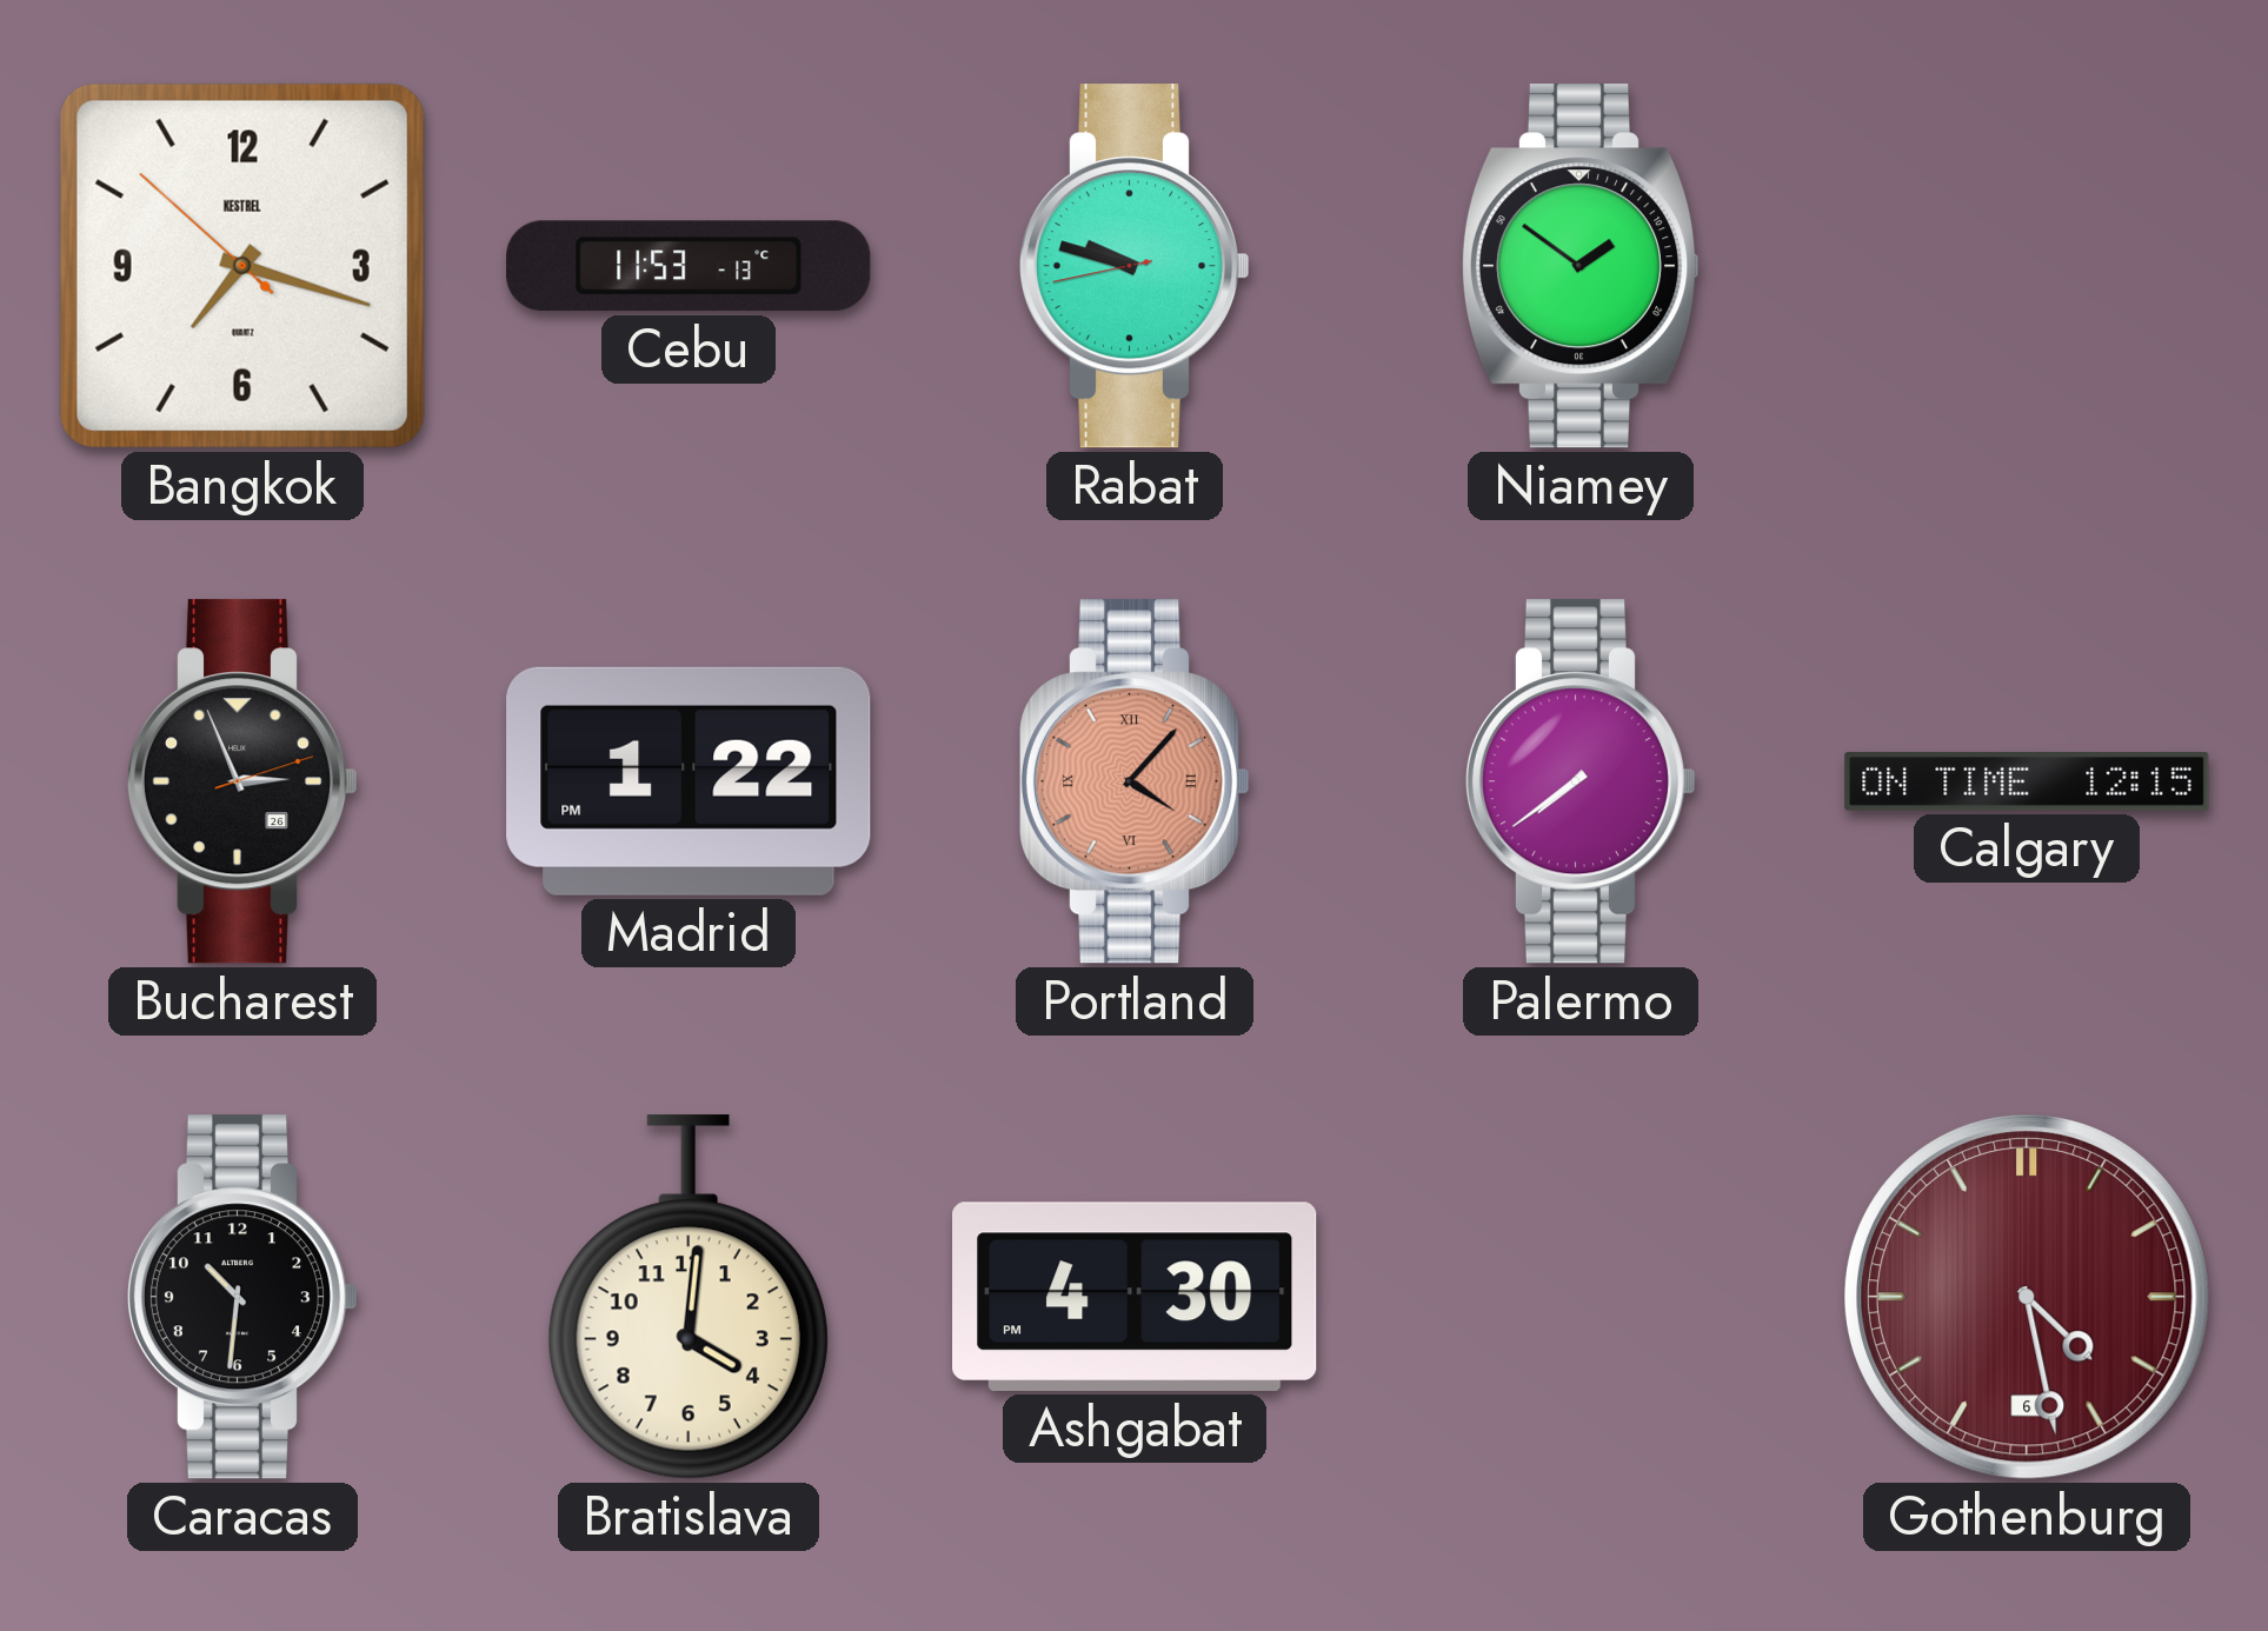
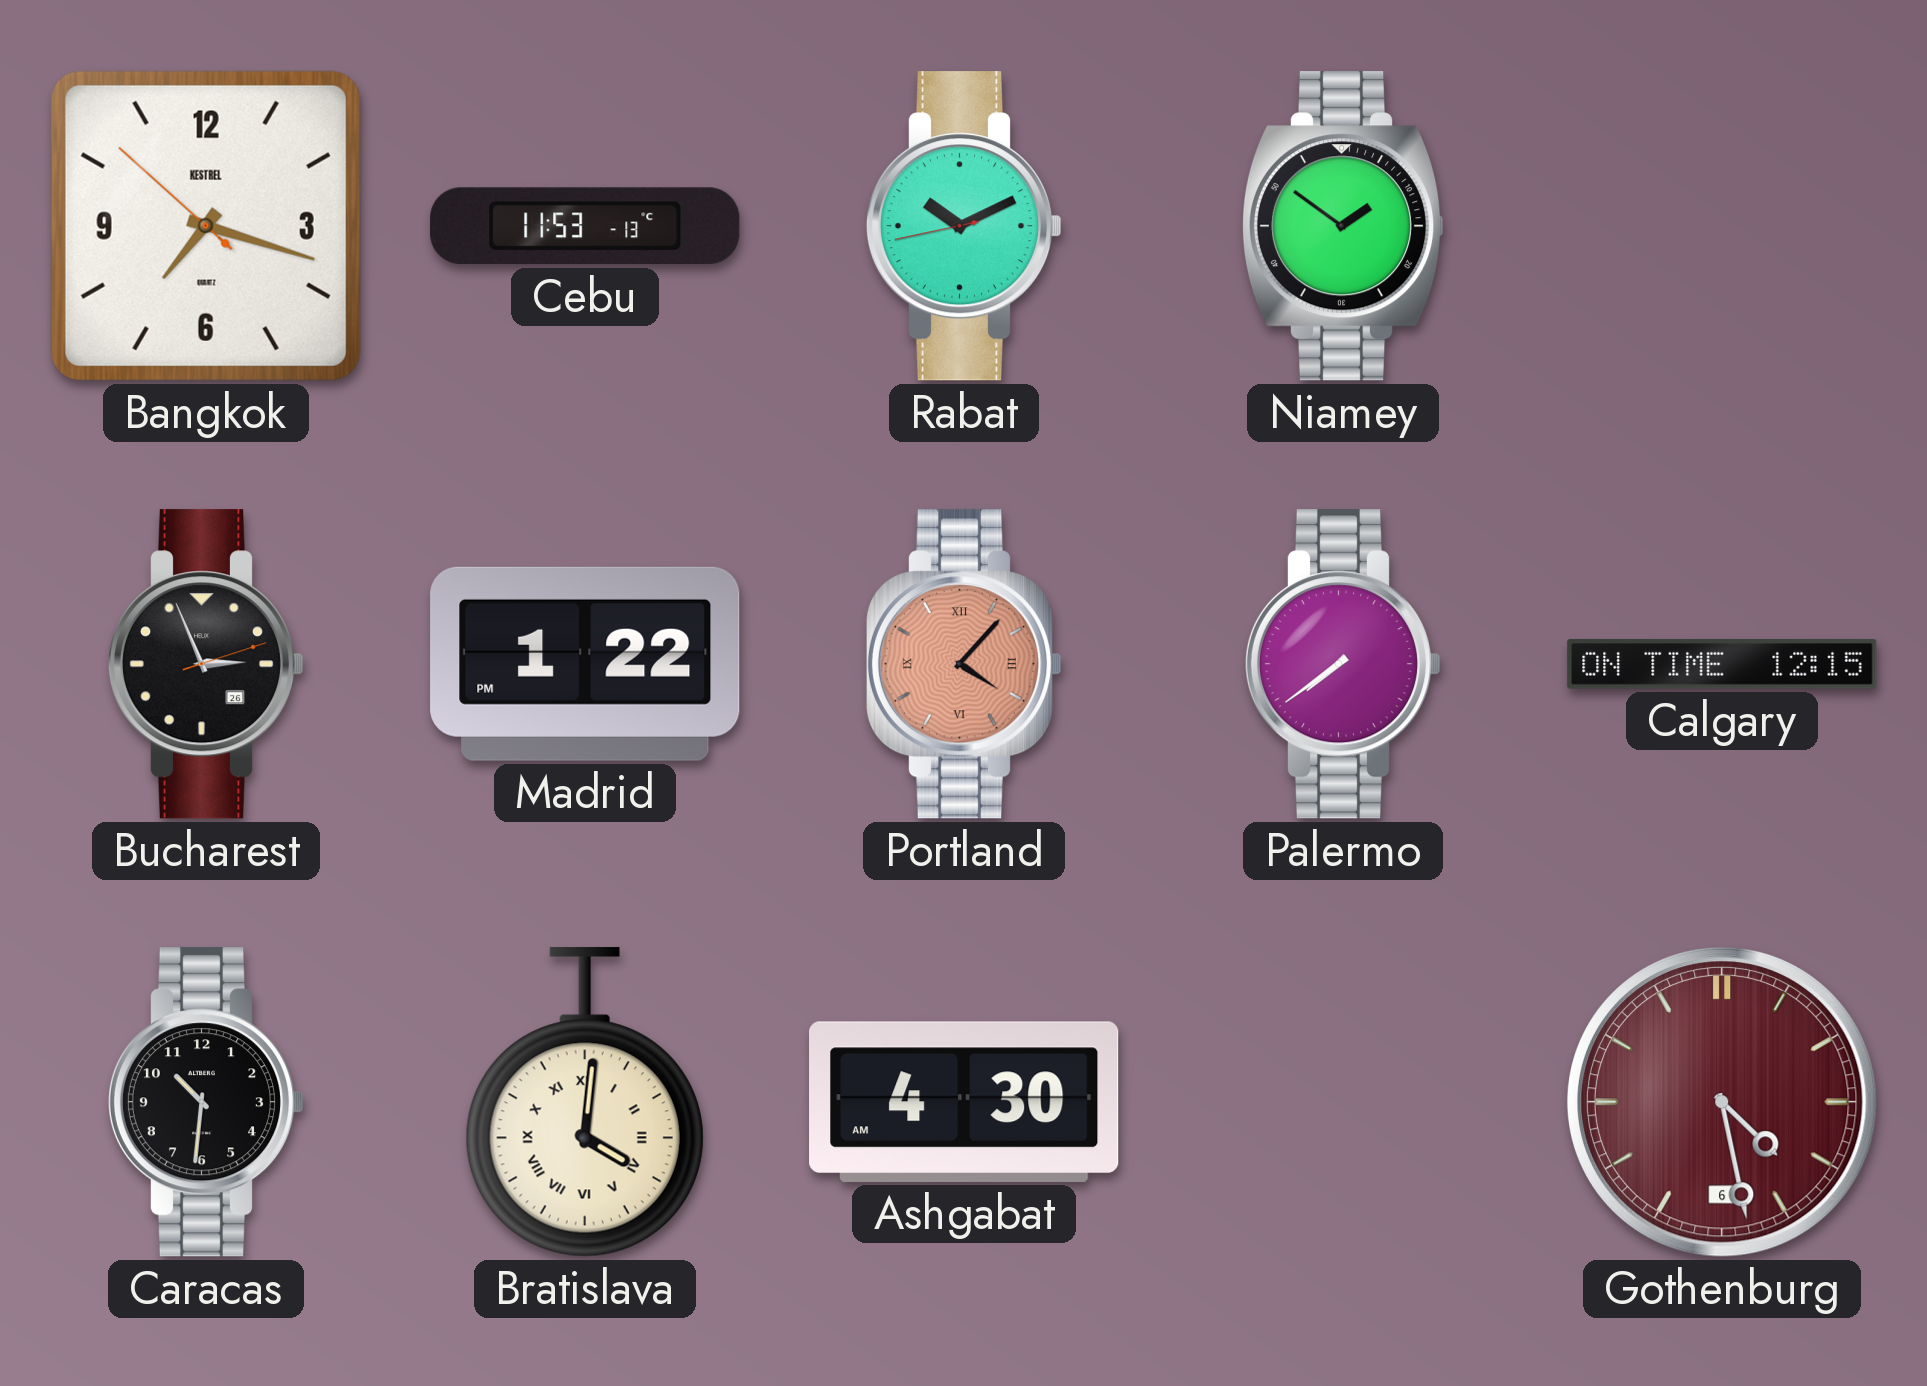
Rabat: 9:47 -> 10:10
Bratislava numerals: Arabic -> Roman
Ashgabat: 4:30 PM -> 4:30 AM
